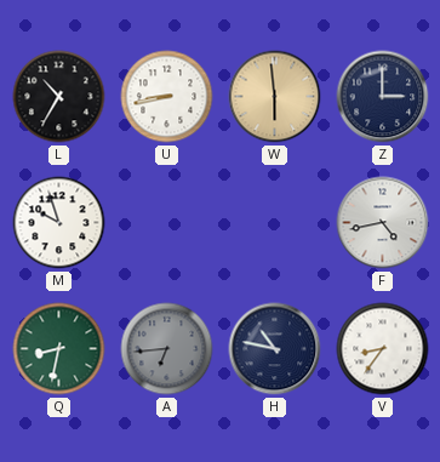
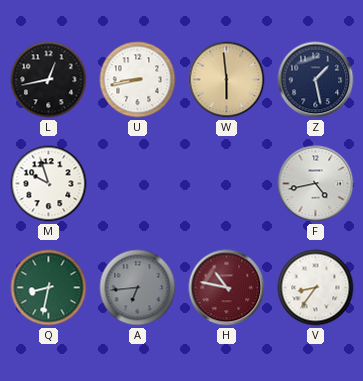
L: 10:35 -> 12:43
Z: 3:00 -> 1:28
H dial: navy -> burgundy
